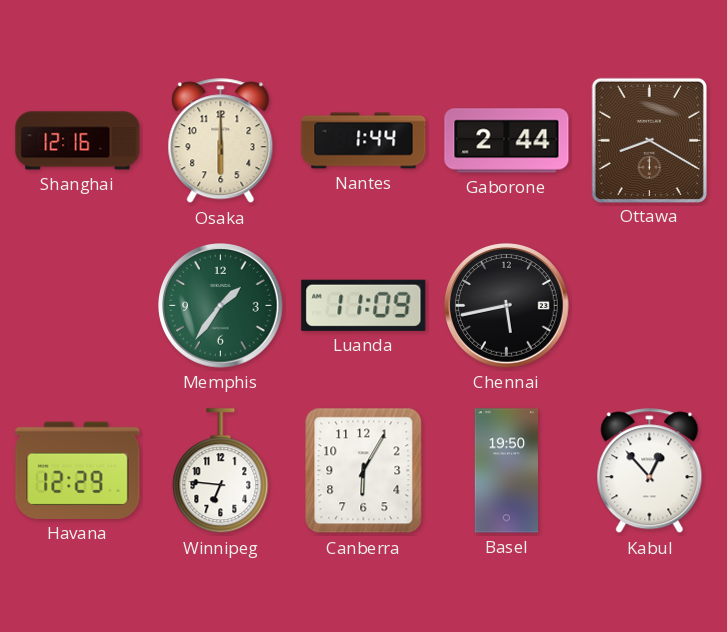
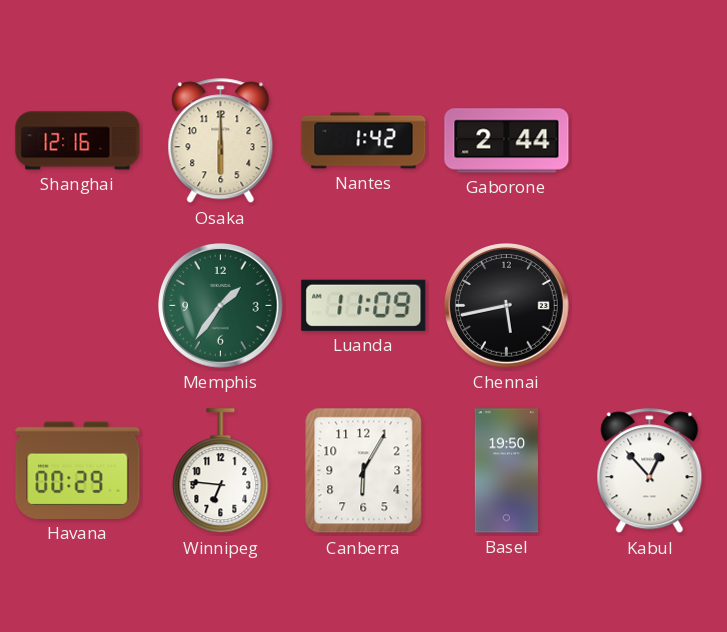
Nantes: 1:44 -> 1:42
Ottawa: 8:20 -> none
Havana: 12:29 -> 00:29
